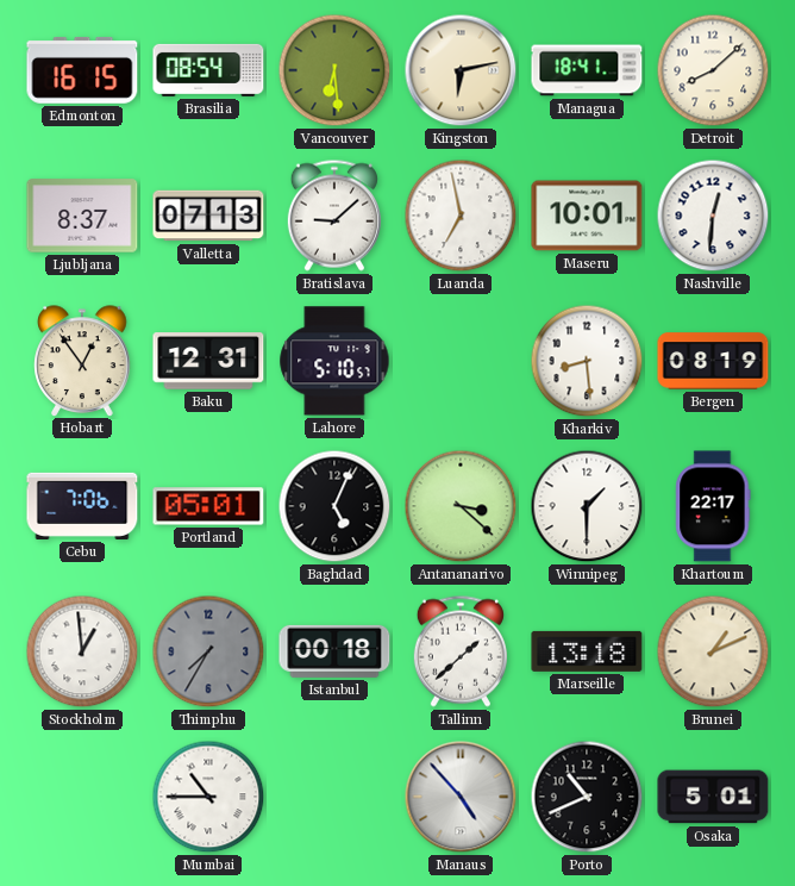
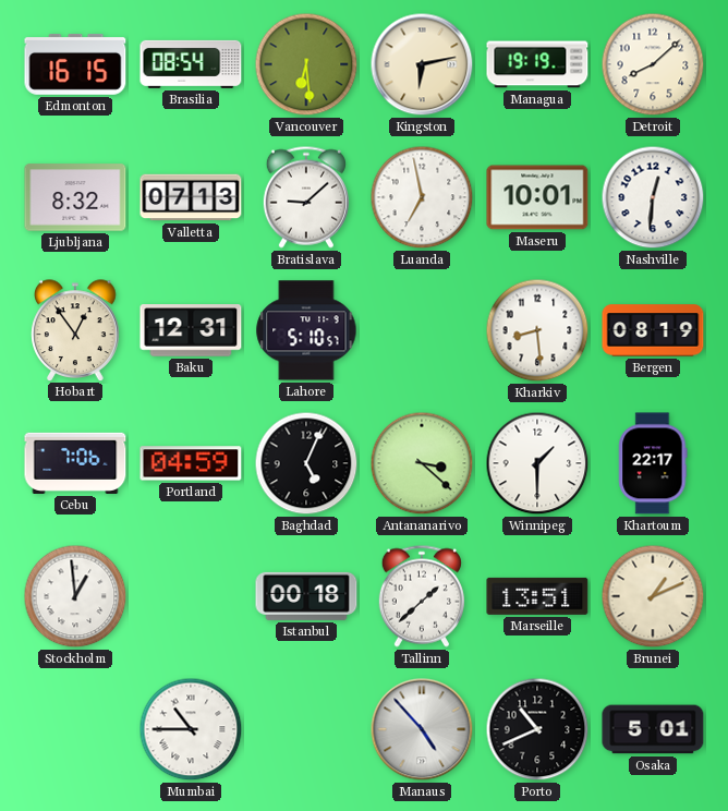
Managua: 18:41 -> 19:19
Ljubljana: 8:37 -> 8:32
Portland: 05:01 -> 04:59
Thimphu: 7:35 -> none
Marseille: 13:18 -> 13:51
